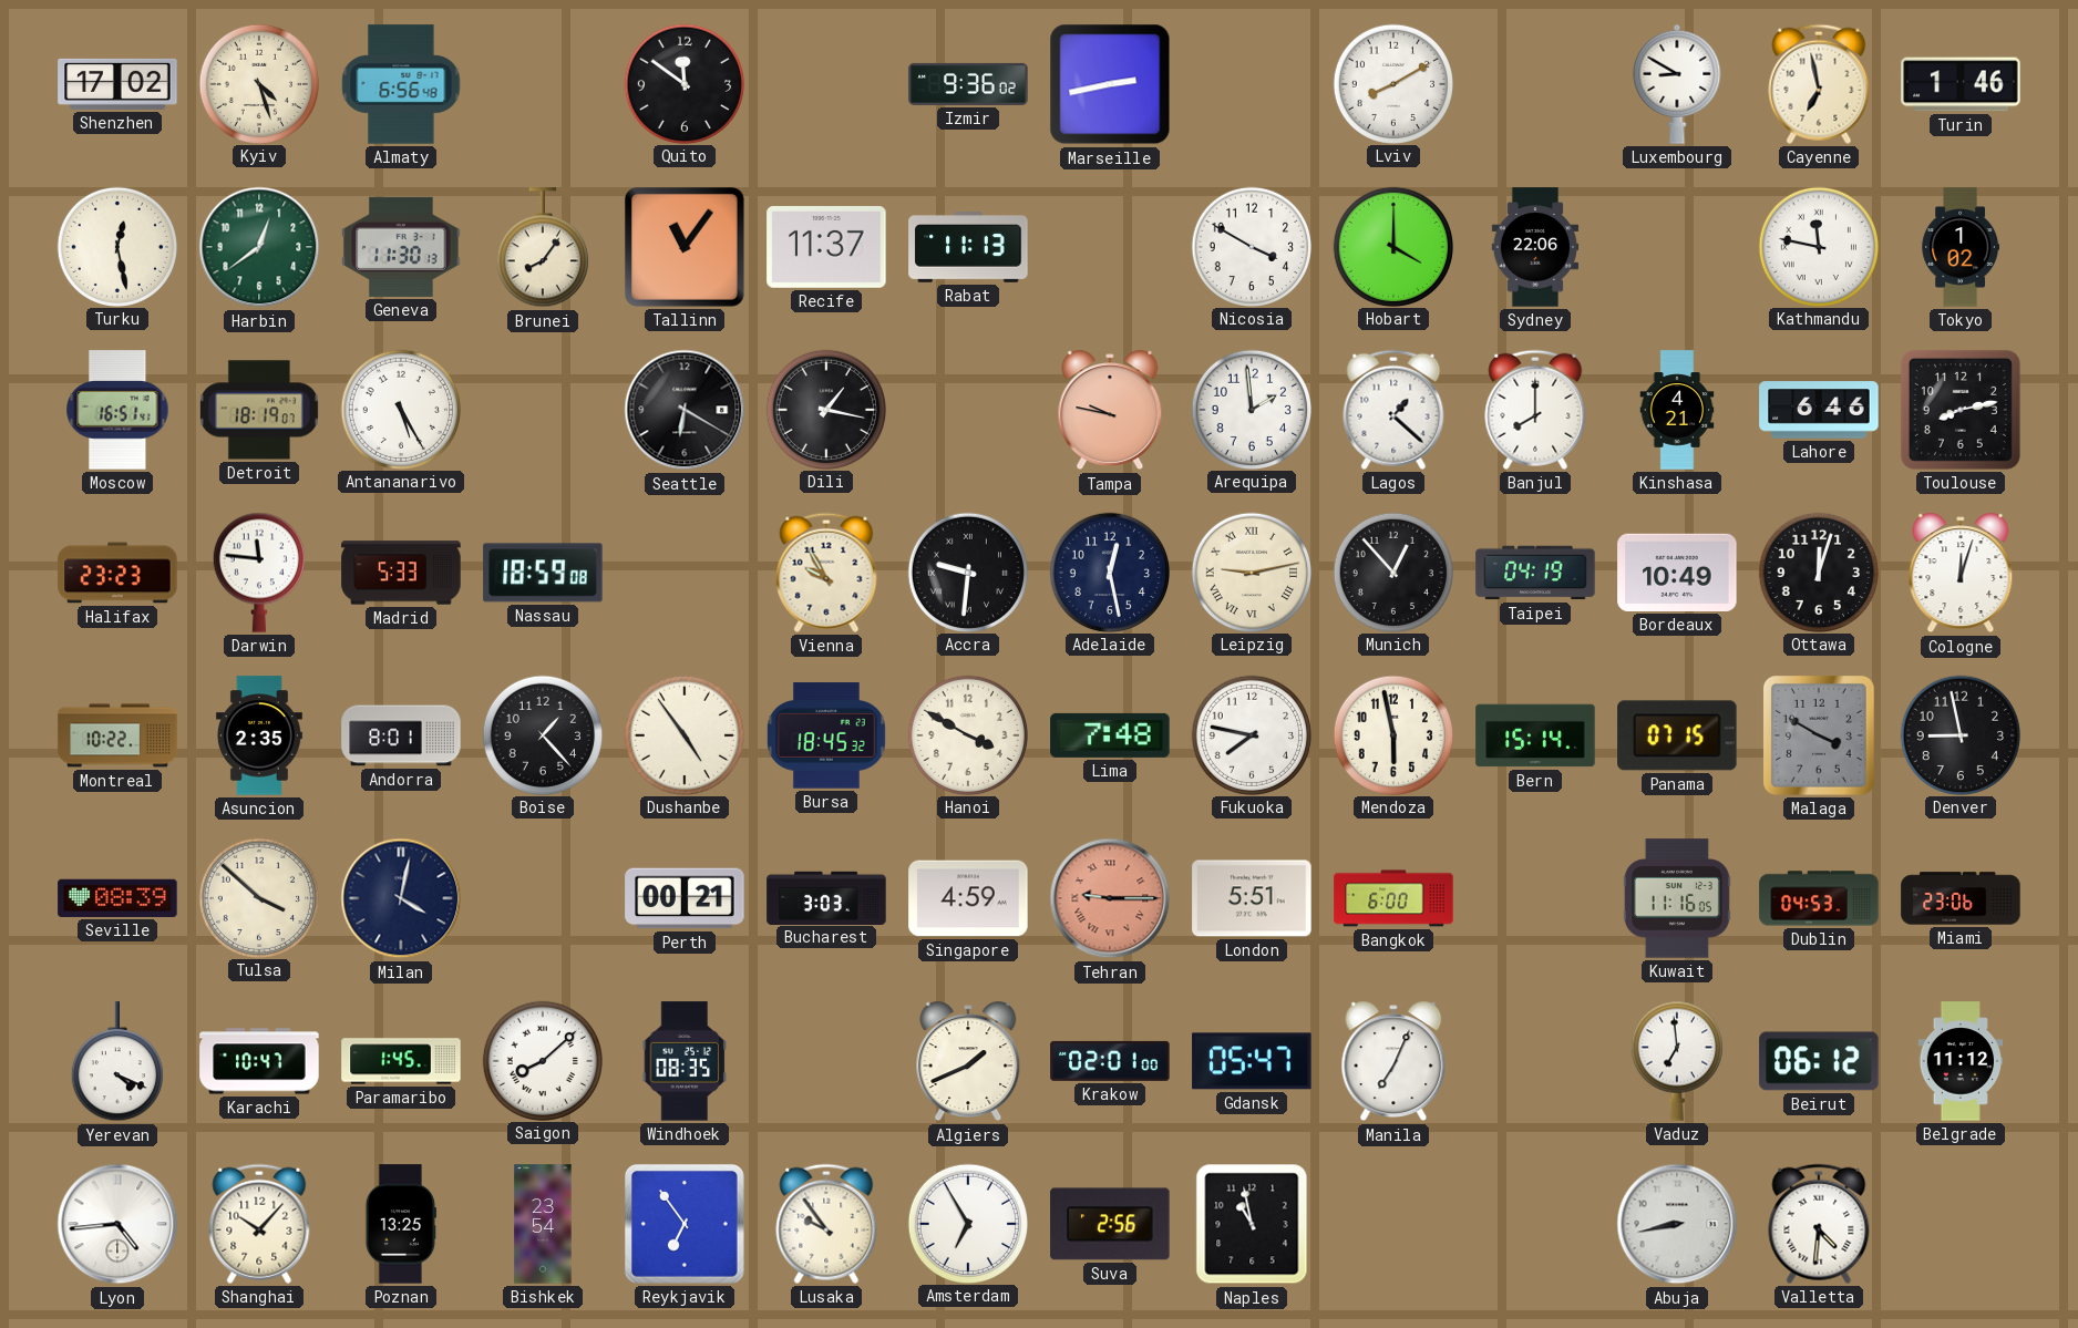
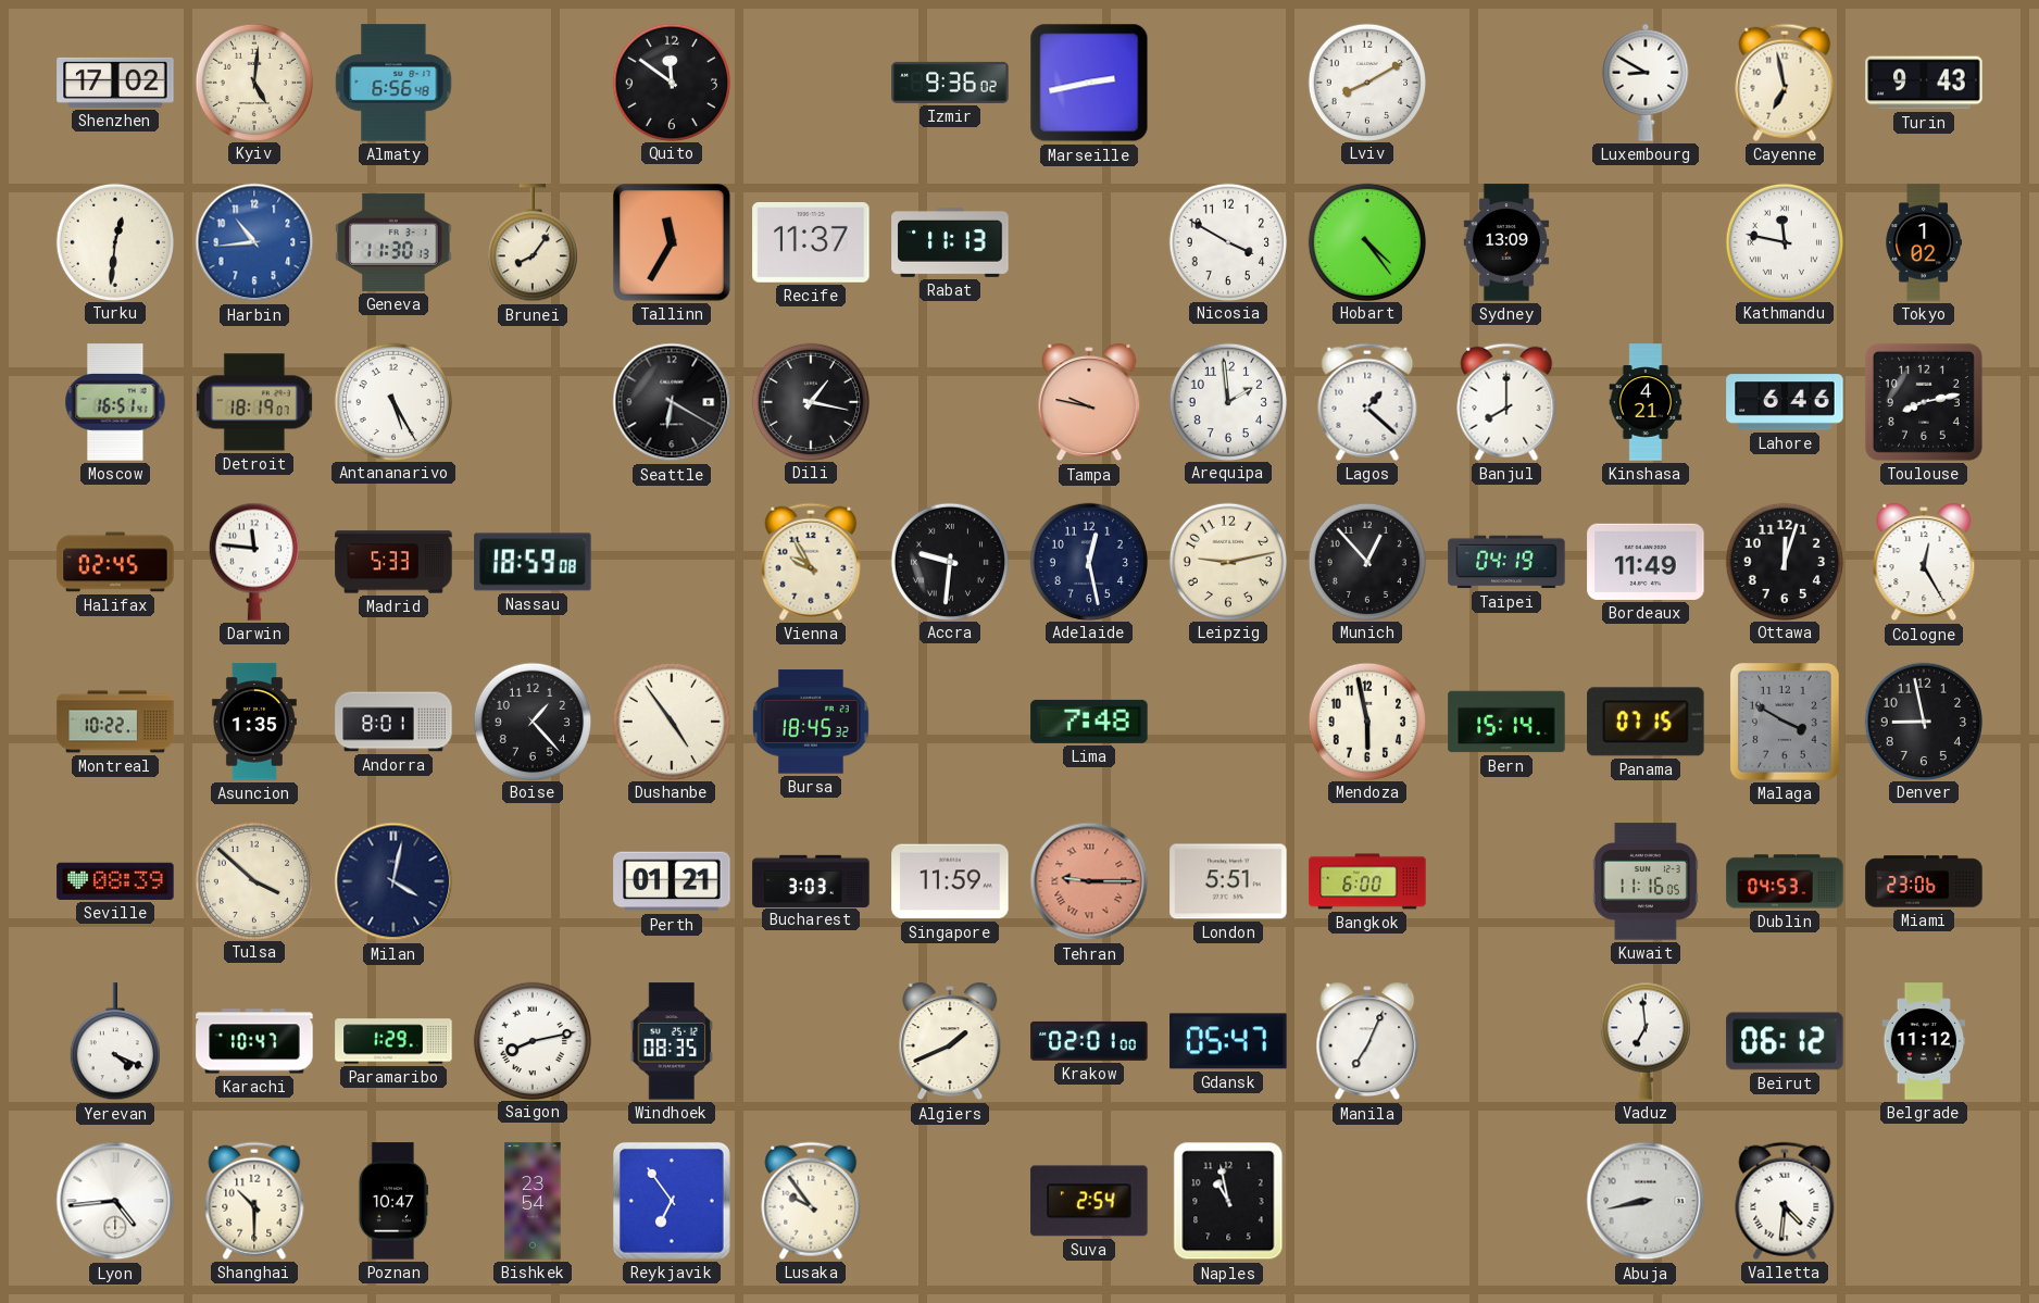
Kyiv: 4:27 -> 5:01
Turin: 1:46 -> 9:43
Turku: 12:28 -> 12:31
Harbin: 12:39 -> 10:44
Harbin dial: green -> blue
Tallinn: 11:06 -> 11:35
Hobart: 4:00 -> 4:24
Sydney: 22:06 -> 13:09
Halifax: 23:23 -> 02:45
Leipzig numerals: Roman -> Arabic
Bordeaux: 10:49 -> 11:49
Cologne: 12:03 -> 12:25
Asuncion: 2:35 -> 1:35
Hanoi: 3:50 -> none
Fukuoka: 7:47 -> none
Perth: 00:21 -> 01:21
Singapore: 4:59 -> 11:59
Paramaribo: 1:45 -> 1:29
Saigon: 8:08 -> 8:13
Shanghai: 10:07 -> 10:30
Poznan: 13:25 -> 10:47
Amsterdam: 6:55 -> none
Suva: 2:56 -> 2:54
